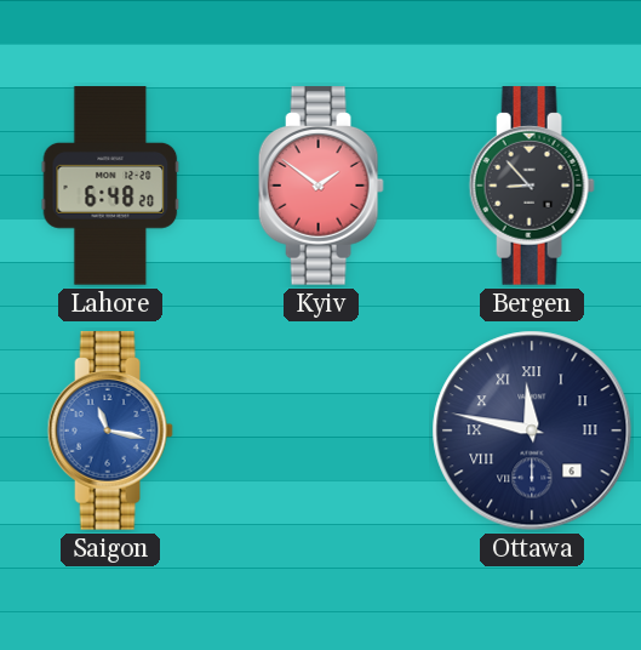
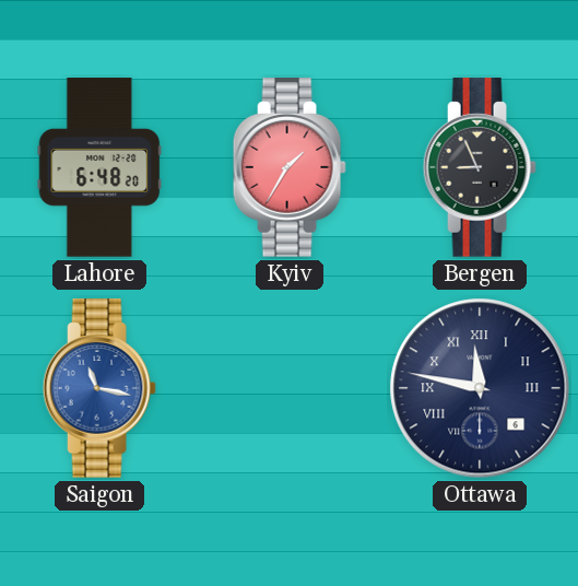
Kyiv: 1:51 -> 1:35
Bergen: 8:53 -> 8:56
